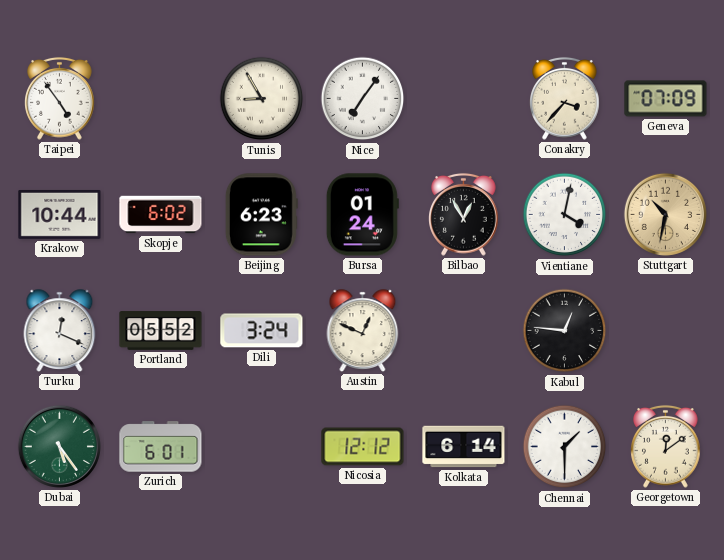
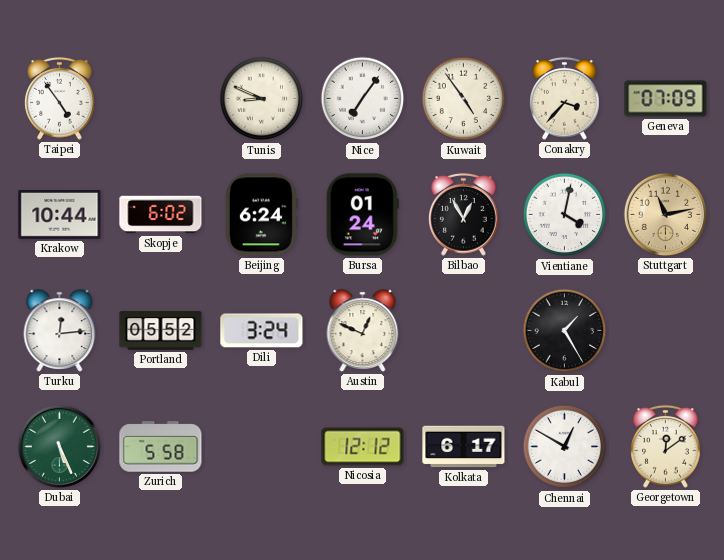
Tunis: 8:55 -> 8:49
Kuwait: none -> 4:54
Beijing: 6:23 -> 6:24
Stuttgart: 10:32 -> 11:13
Turku: 12:19 -> 12:14
Kabul: 12:46 -> 1:25
Dubai: 5:24 -> 5:26
Zurich: 6:01 -> 5:58
Kolkata: 6:14 -> 6:17
Chennai: 1:30 -> 12:50
